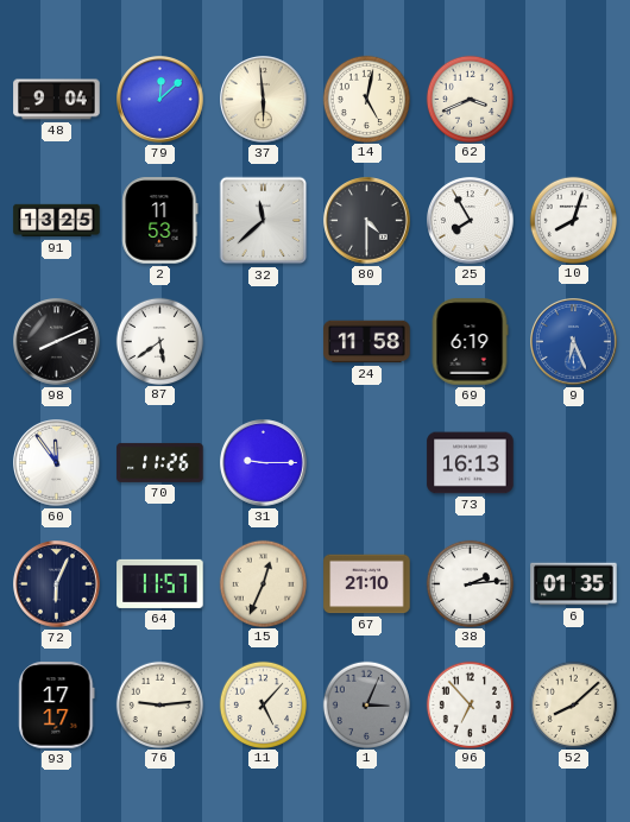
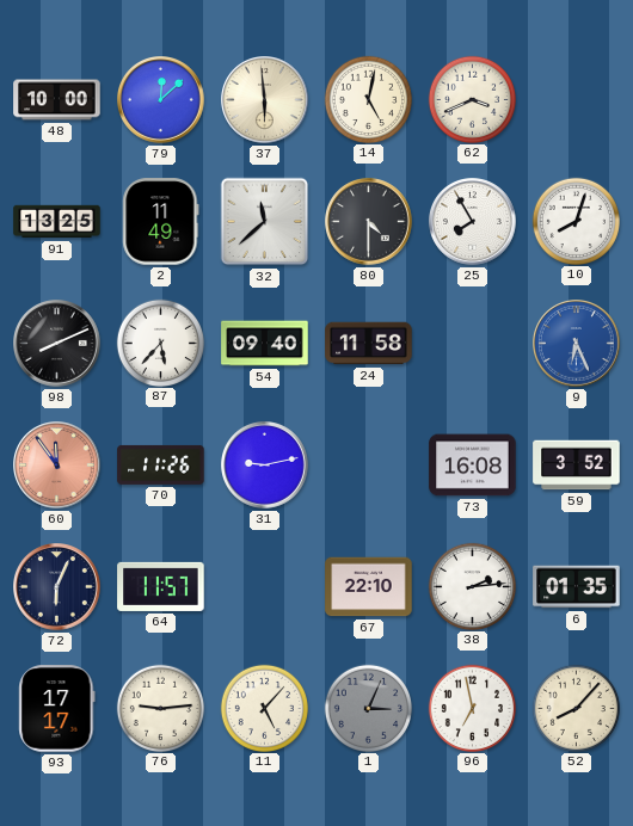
48: 9:04 -> 10:00
2: 11:53 -> 11:49
87: 5:39 -> 5:37
54: none -> 09:40
69: 6:19 -> none
60 dial: white -> salmon
31: 9:15 -> 9:13
73: 16:13 -> 16:08
59: none -> 3:52
15: 12:34 -> none
67: 21:10 -> 22:10
96: 6:53 -> 6:58
52: 8:08 -> 8:07
